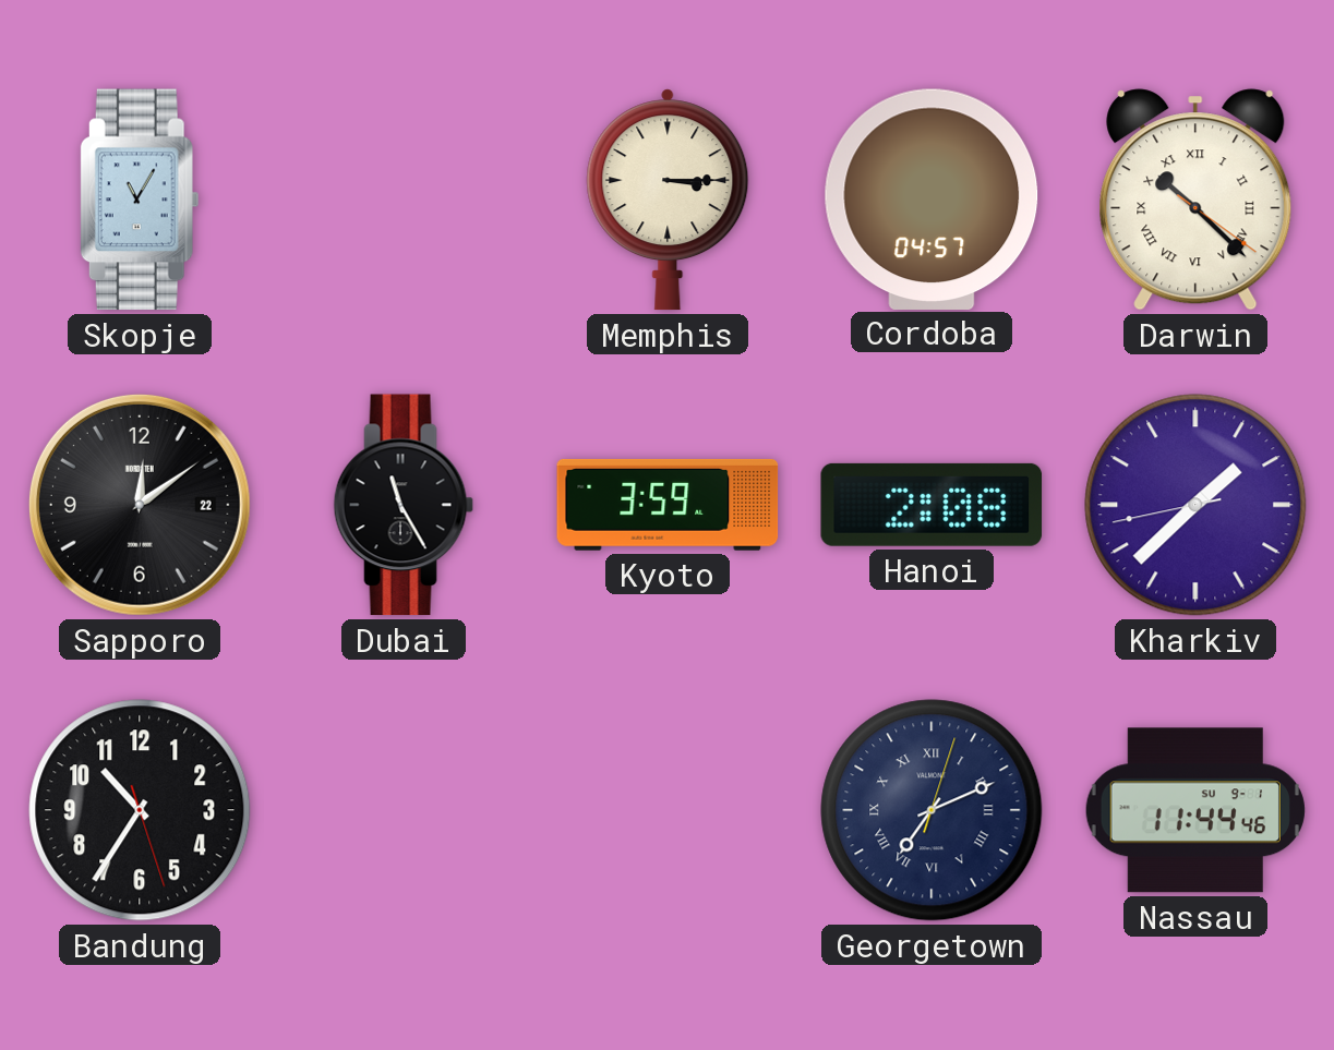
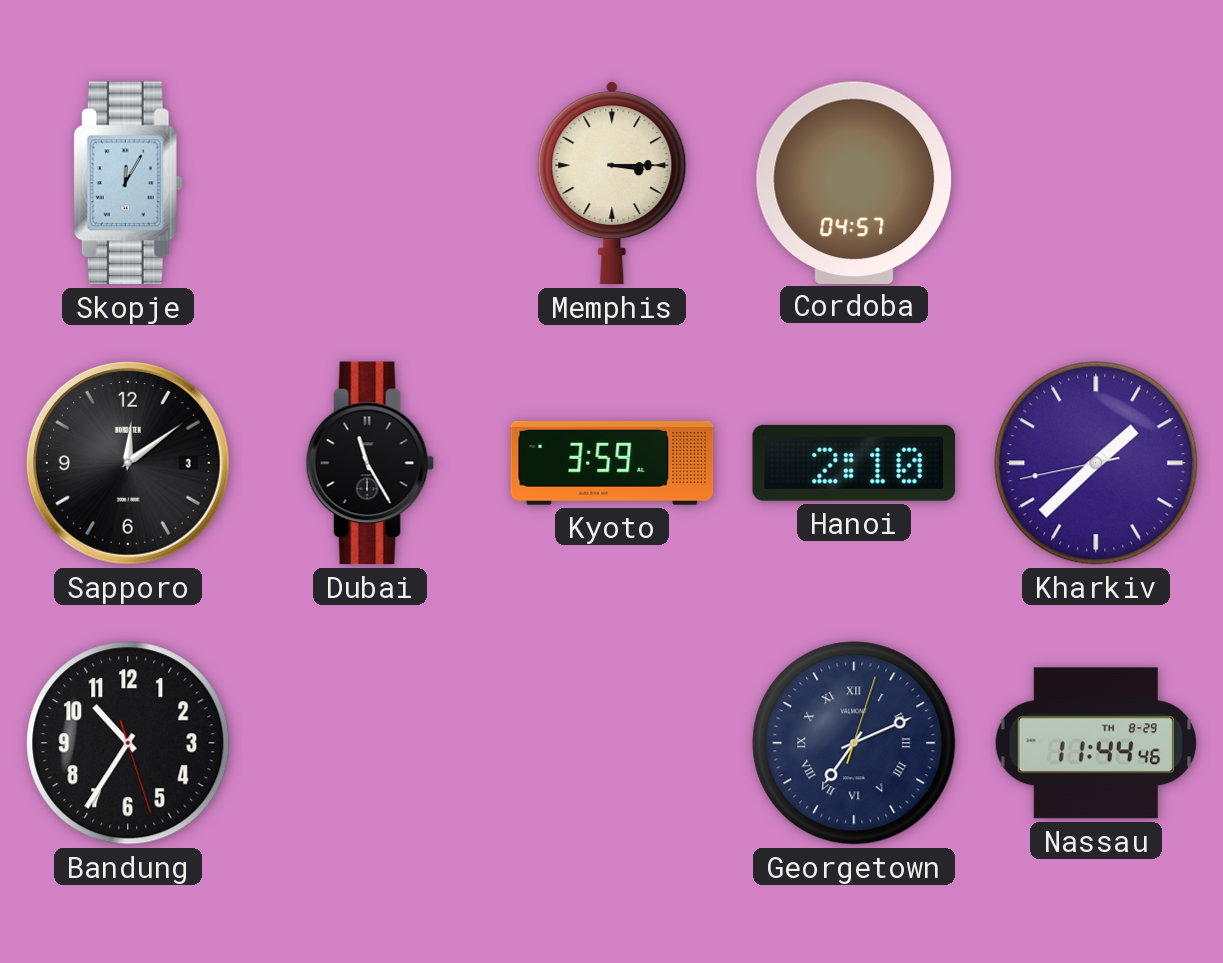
Skopje: 11:05 -> 12:05
Darwin: 10:22 -> none
Sapporo date: 22 -> 3
Hanoi: 2:08 -> 2:10
Nassau date: SU 9-1 -> TH 8-29
